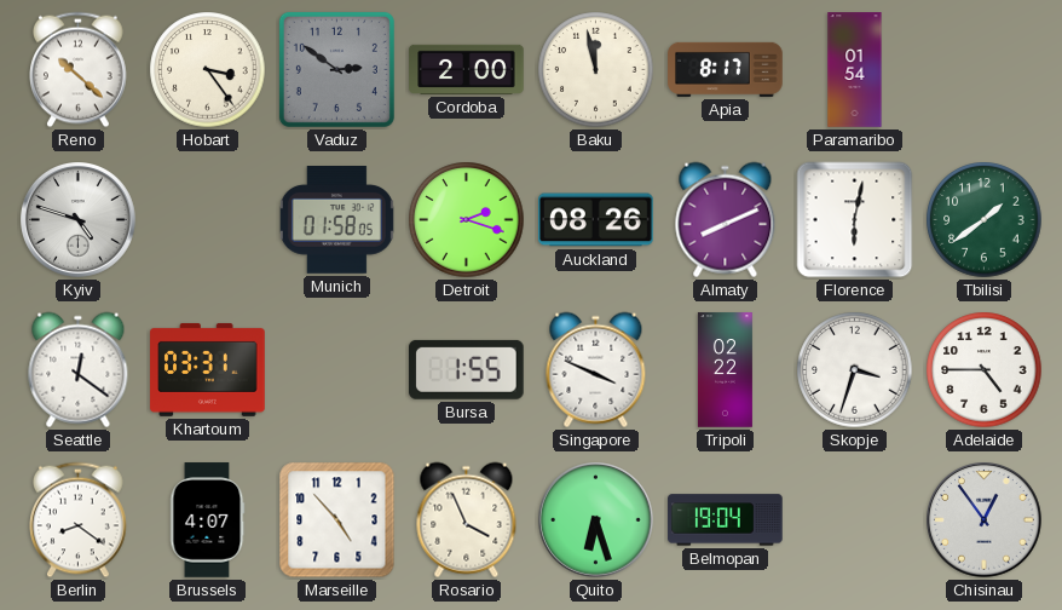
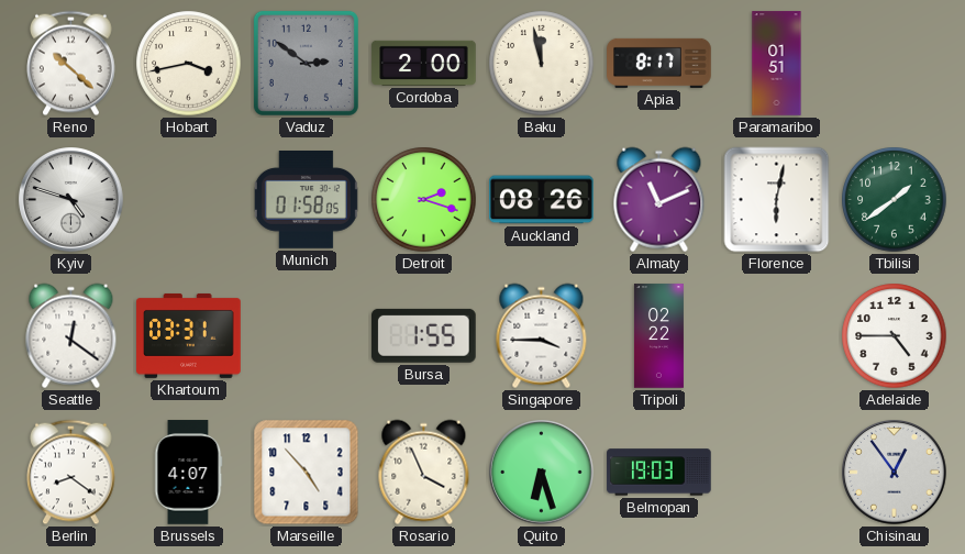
Hobart: 3:24 -> 3:43
Paramaribo: 01:54 -> 01:51
Almaty: 8:11 -> 11:11
Singapore: 3:49 -> 3:45
Skopje: 3:33 -> none
Belmopan: 19:04 -> 19:03
